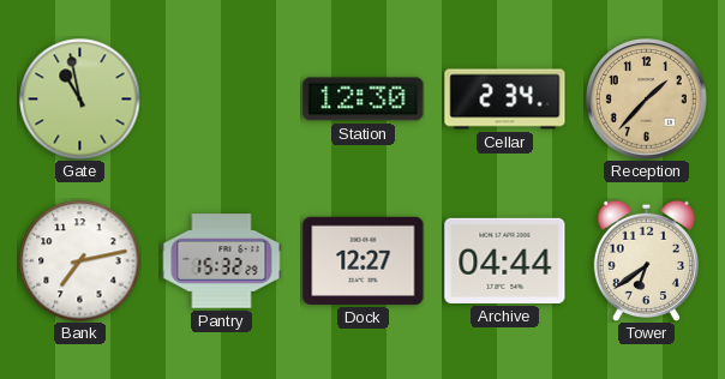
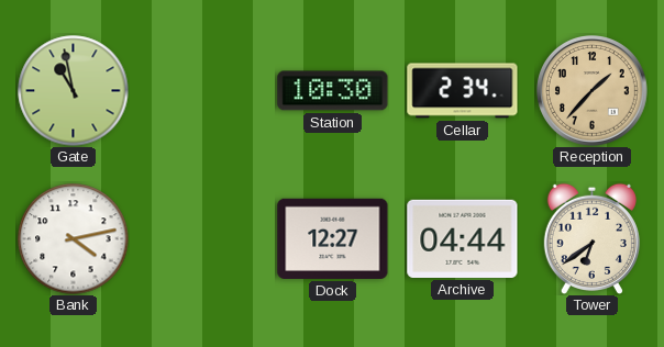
Station: 12:30 -> 10:30
Bank: 7:13 -> 4:13
Pantry: 15:32 -> none
